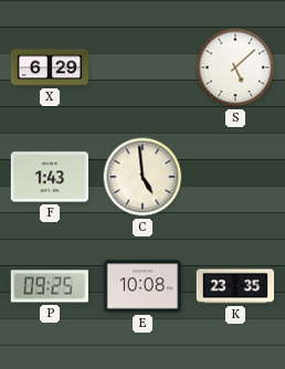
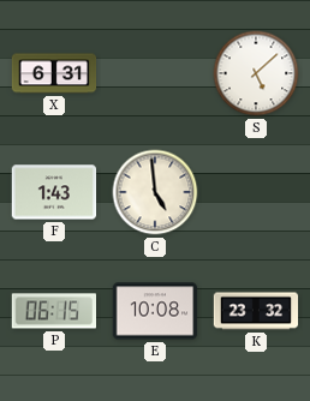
X: 6:29 -> 6:31
P: 09:25 -> 06:15
K: 23:35 -> 23:32
